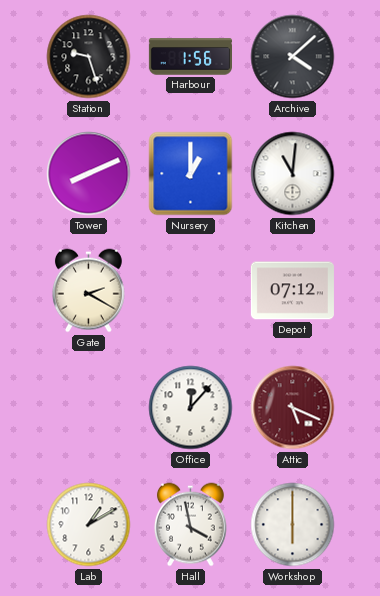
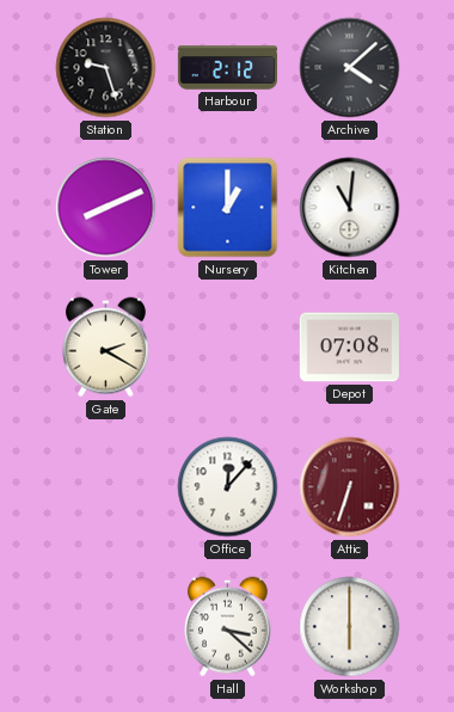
Harbour: 1:56 -> 2:12
Depot: 07:12 -> 07:08
Attic: 5:19 -> 6:33
Lab: 1:10 -> none
Hall: 3:58 -> 3:22
